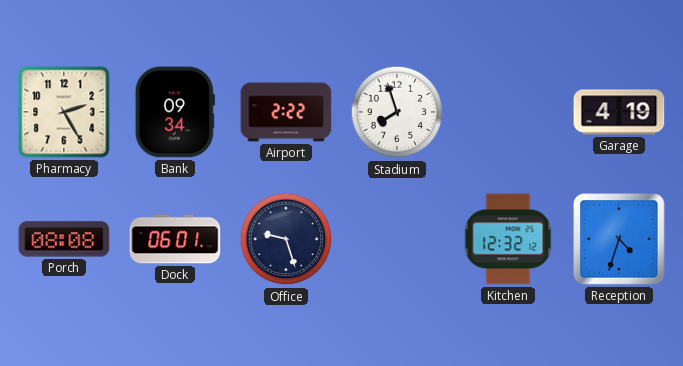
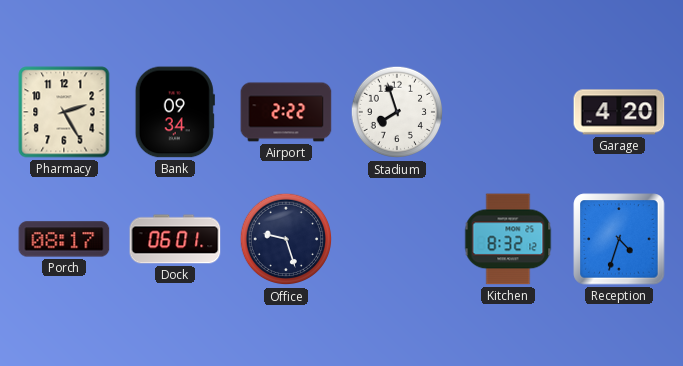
Garage: 4:19 -> 4:20
Porch: 08:08 -> 08:17
Kitchen: 12:32 -> 8:32
